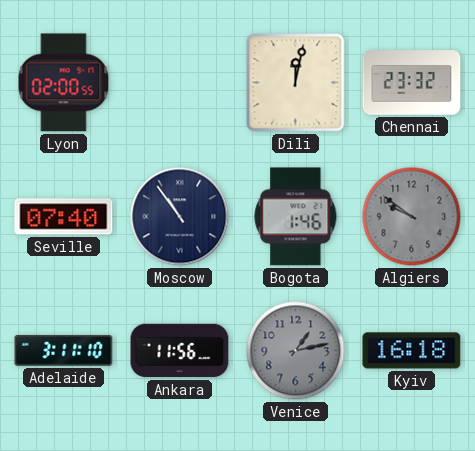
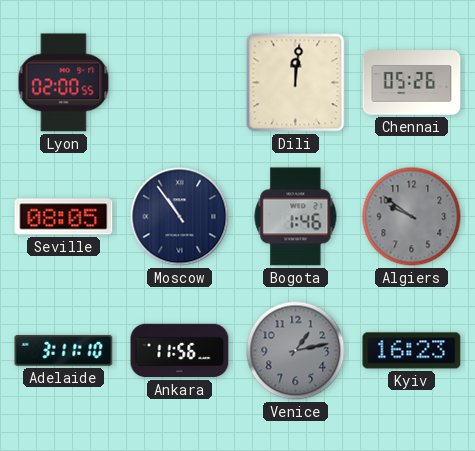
Dili: 12:02 -> 12:01
Chennai: 23:32 -> 05:26
Seville: 07:40 -> 08:05
Kyiv: 16:18 -> 16:23
